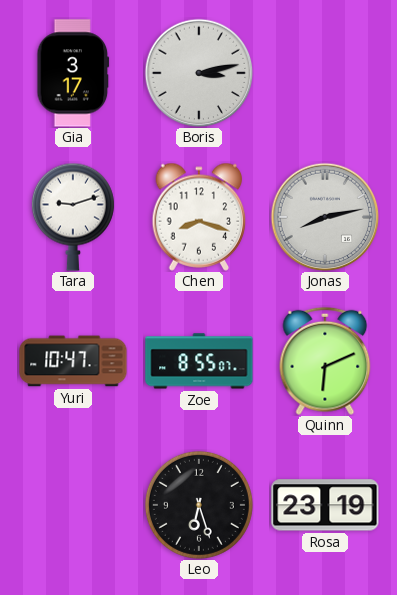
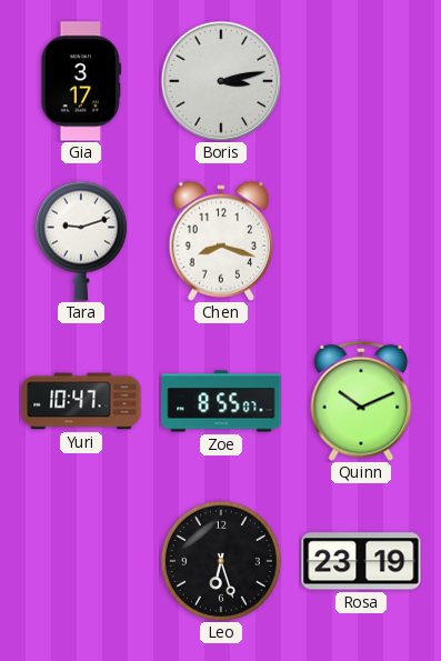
Jonas: 8:13 -> none
Quinn: 6:11 -> 10:11
